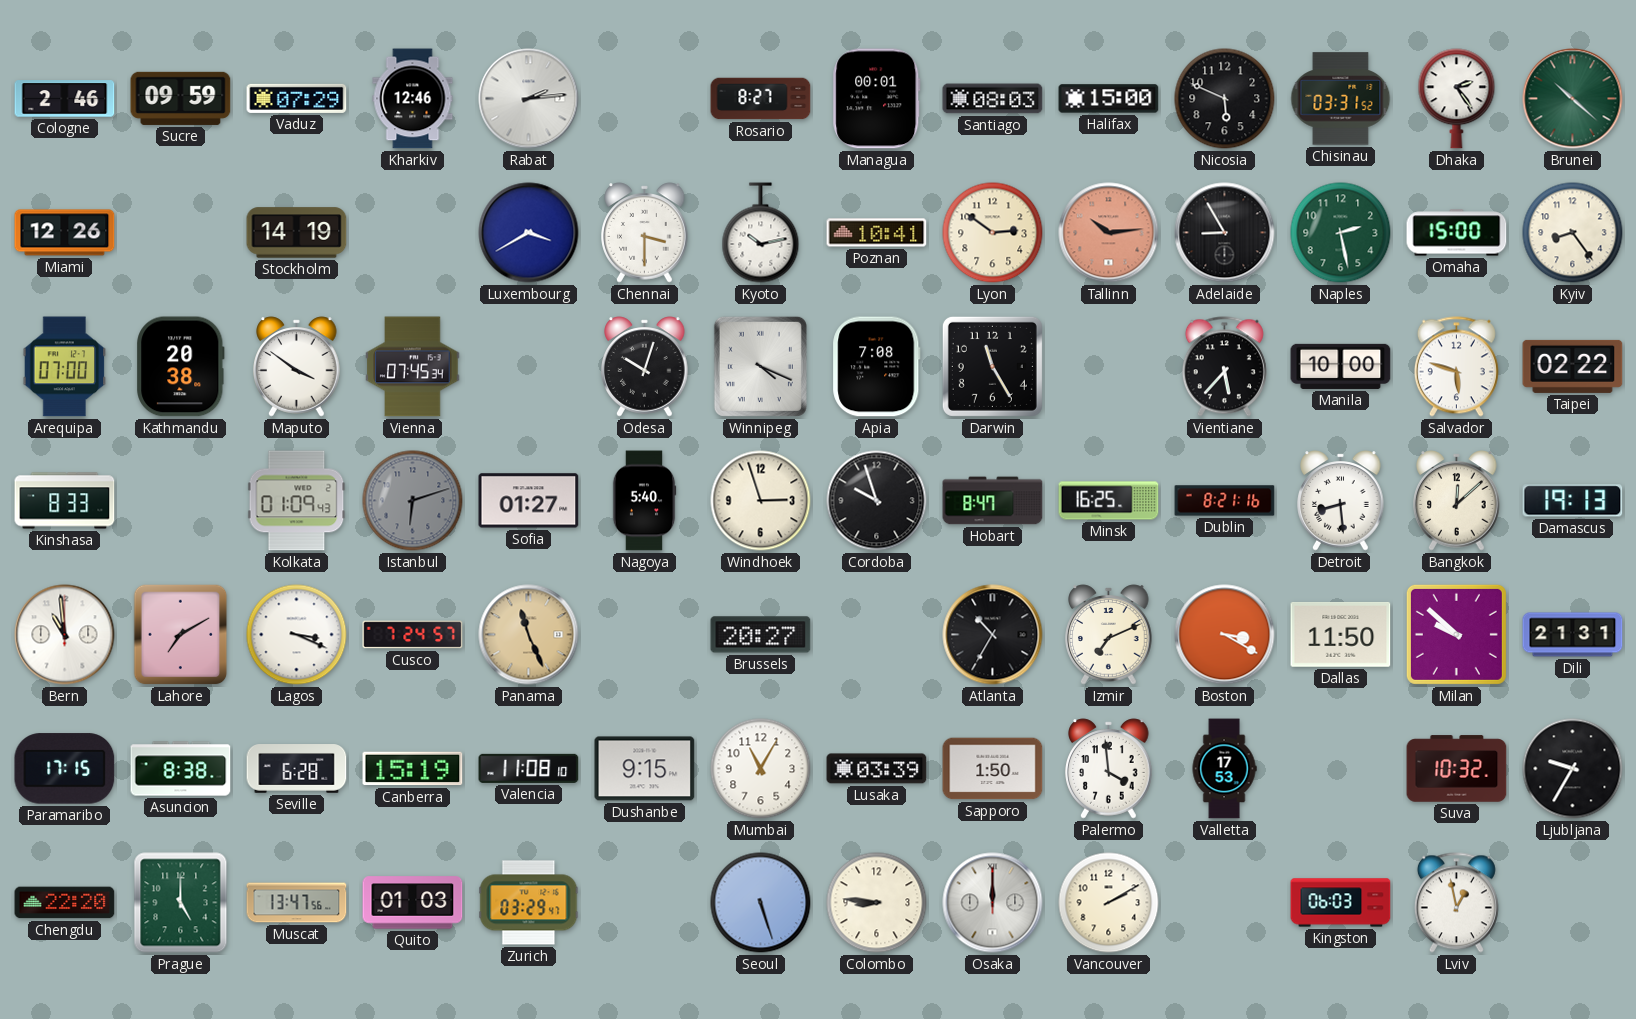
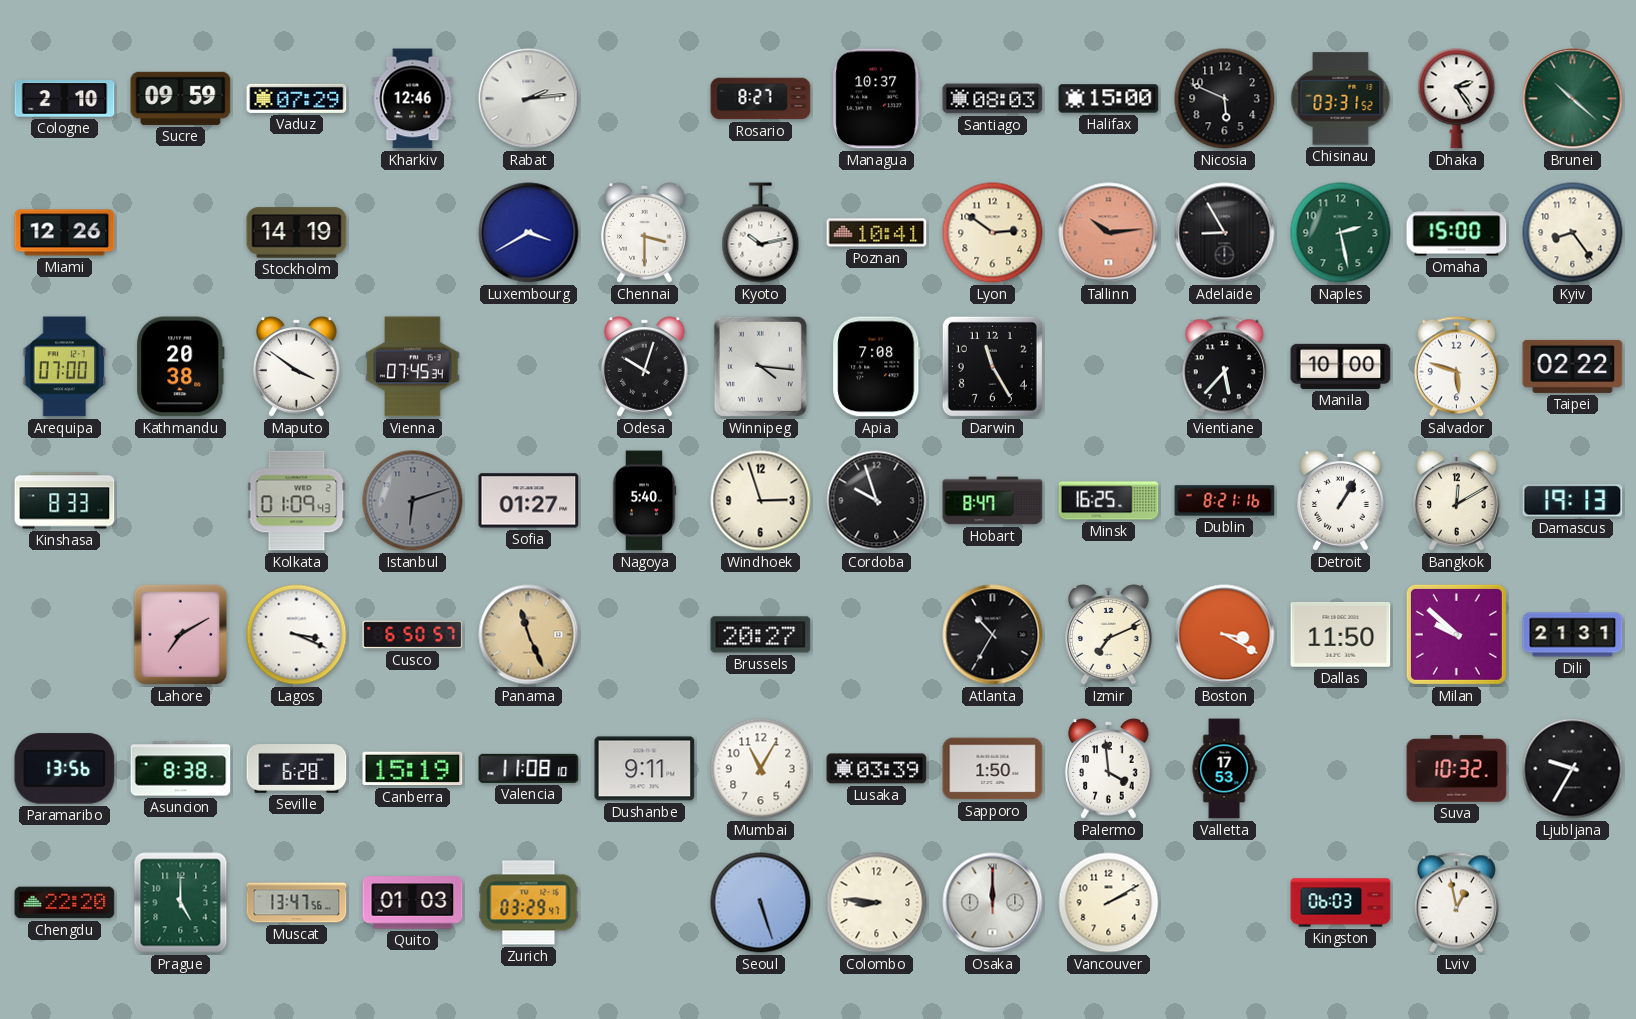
Cologne: 2:46 -> 2:10
Managua: 00:01 -> 10:37
Winnipeg: 4:19 -> 4:16
Detroit: 8:29 -> 1:05
Bangkok: 12:08 -> 12:10
Bern: 10:59 -> none
Cusco: 7:24 -> 6:50
Paramaribo: 17:15 -> 13:56
Dushanbe: 9:15 -> 9:11
